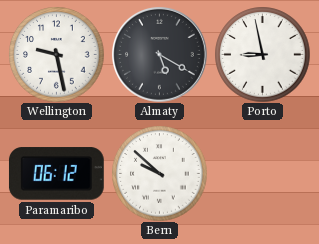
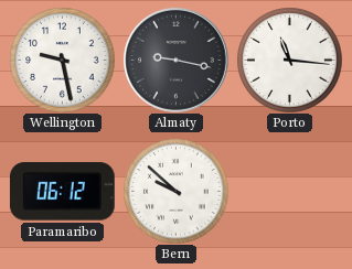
Almaty: 5:20 -> 9:17
Porto: 8:58 -> 11:16
